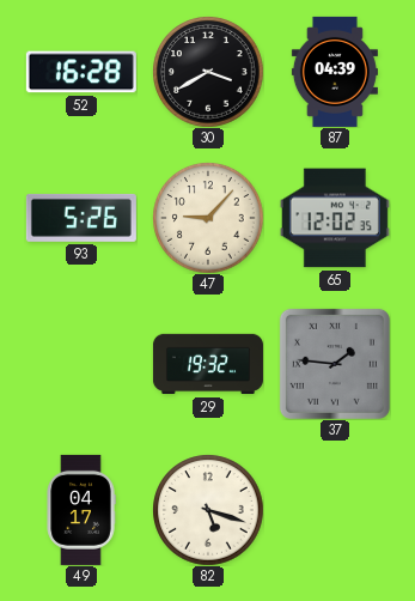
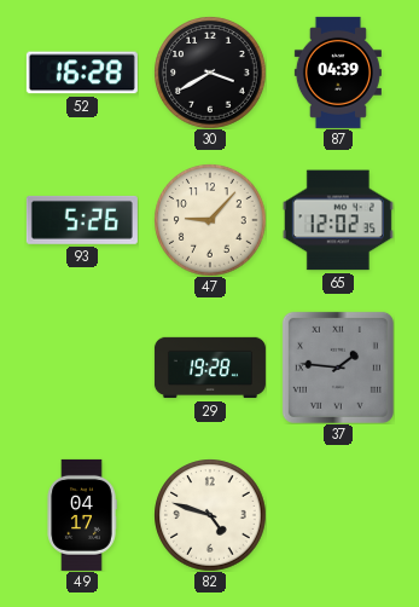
29: 19:32 -> 19:28
82: 5:18 -> 4:48
